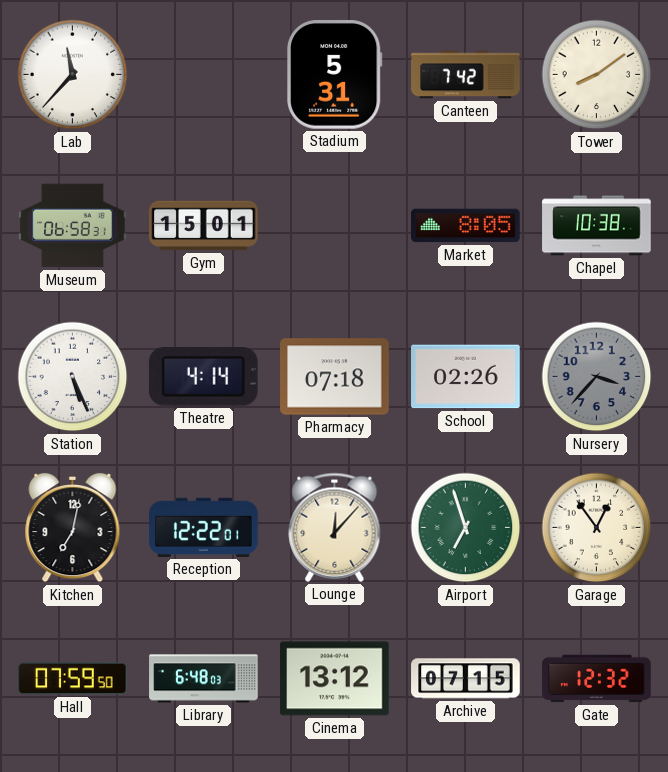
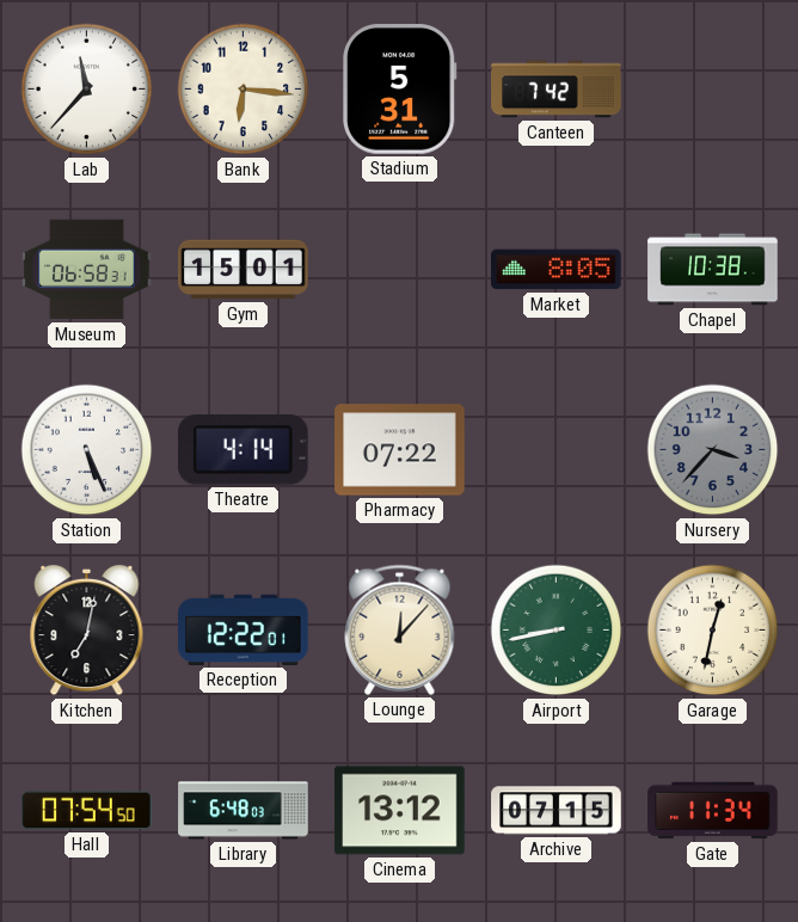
Bank: none -> 6:16
Tower: 8:09 -> none
Pharmacy: 07:18 -> 07:22
School: 02:26 -> none
Airport: 6:57 -> 8:43
Garage: 12:54 -> 12:32
Hall: 07:59 -> 07:54
Gate: 12:32 -> 11:34
